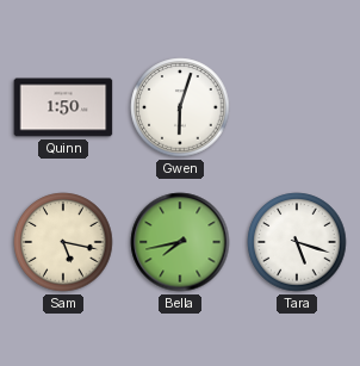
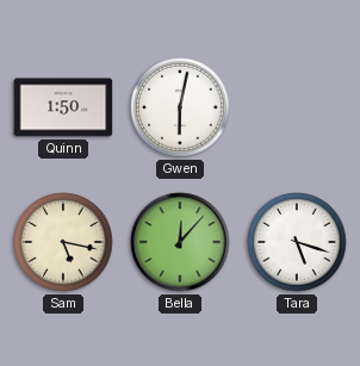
Gwen: 6:03 -> 6:02
Bella: 7:43 -> 12:07
